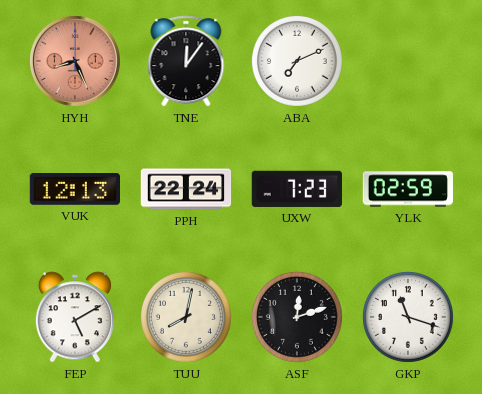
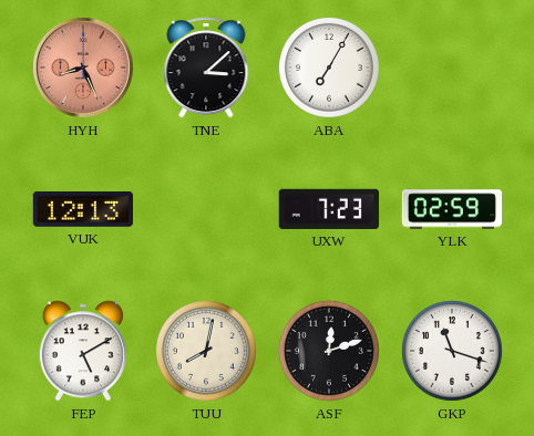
TNE: 12:06 -> 3:08
ABA: 7:11 -> 7:05
PPH: 22:24 -> none
